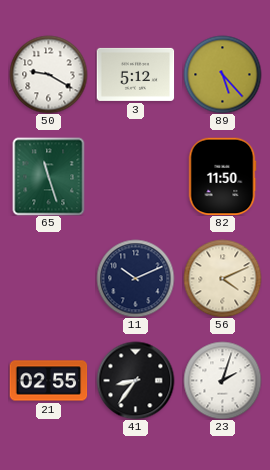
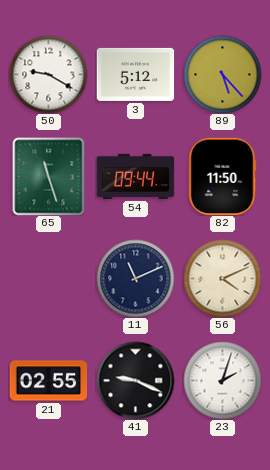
54: none -> 09:44
11: 10:11 -> 11:11
41: 8:36 -> 9:19
